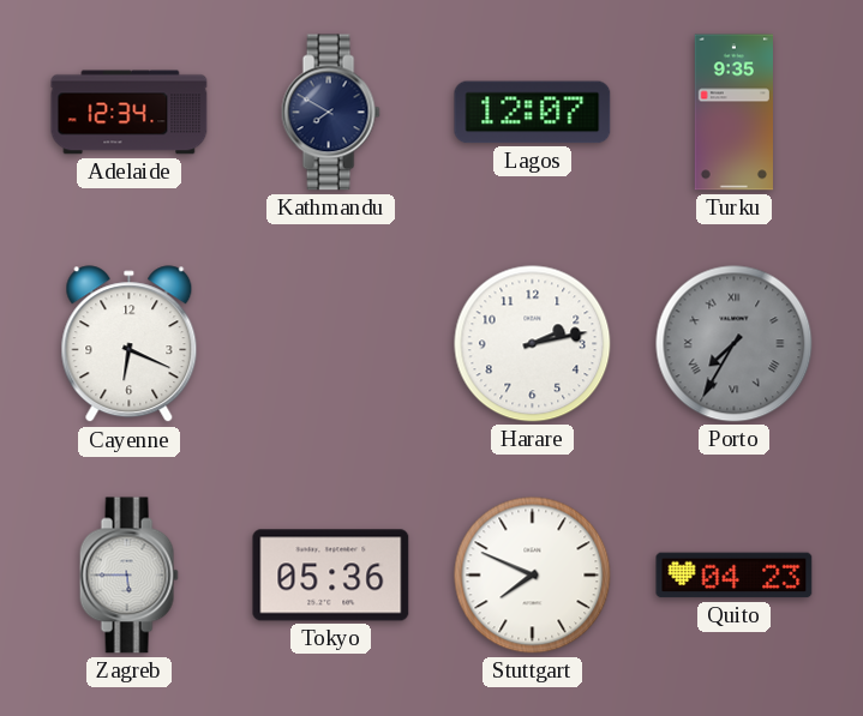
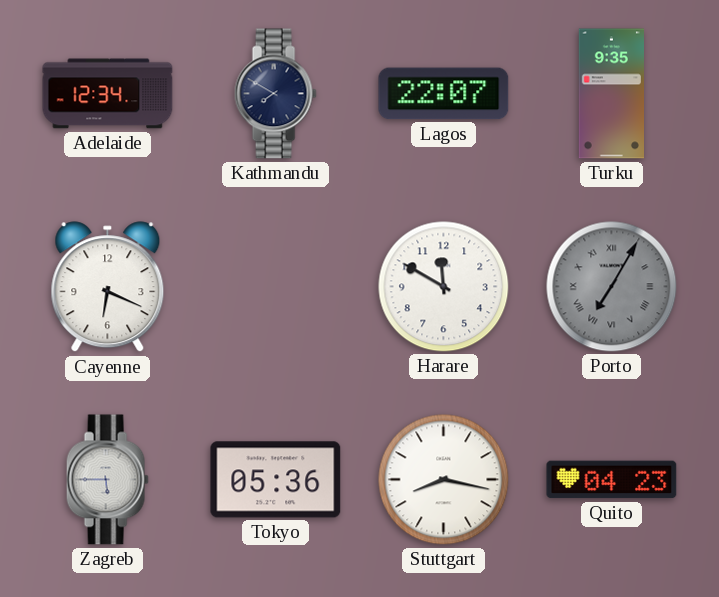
Lagos: 12:07 -> 22:07
Harare: 2:13 -> 11:50
Porto: 7:35 -> 7:05
Stuttgart: 7:49 -> 8:17
